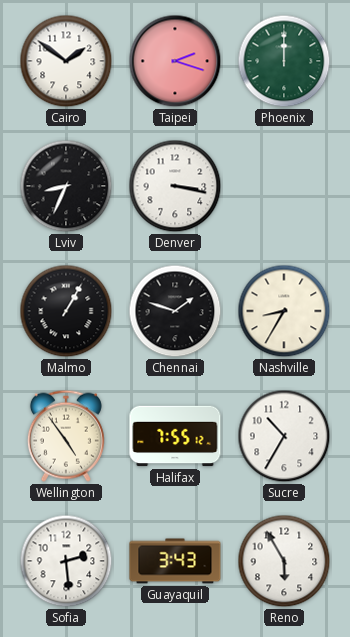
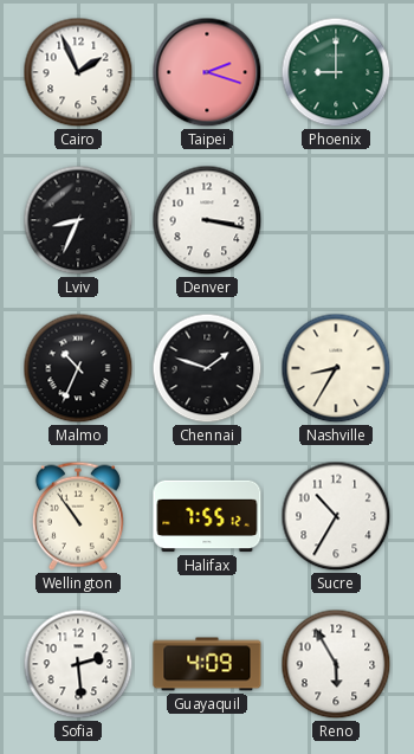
Cairo: 1:51 -> 1:56
Phoenix: 12:00 -> 9:00
Malmo: 1:05 -> 10:34
Wellington: 4:54 -> 10:54
Guayaquil: 3:43 -> 4:09
